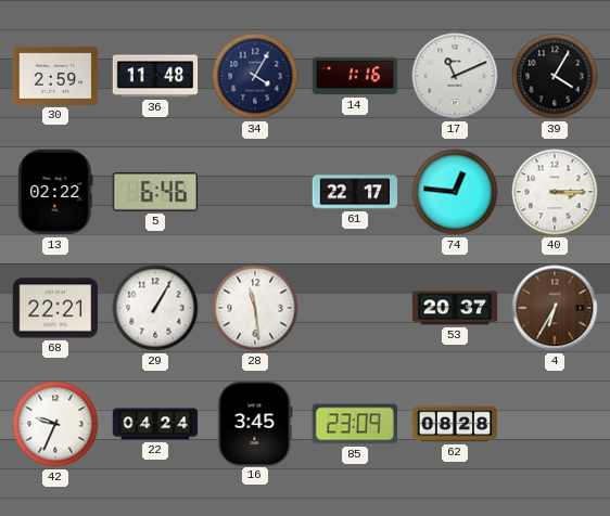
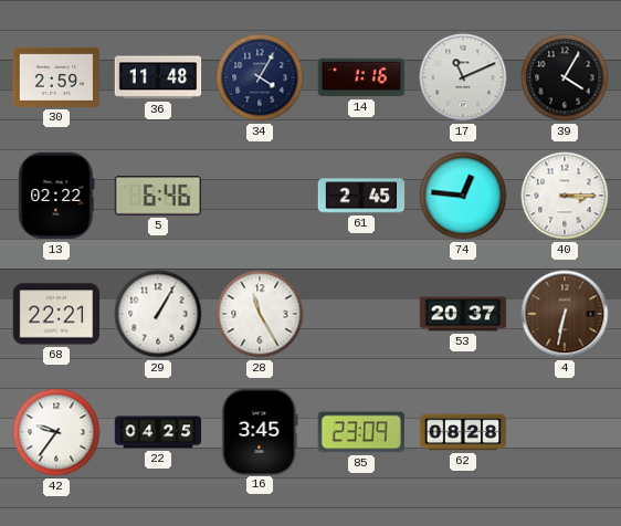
61: 22:17 -> 2:45
28: 11:29 -> 11:25
4: 6:35 -> 6:32
42: 9:34 -> 9:36
22: 04:24 -> 04:25
